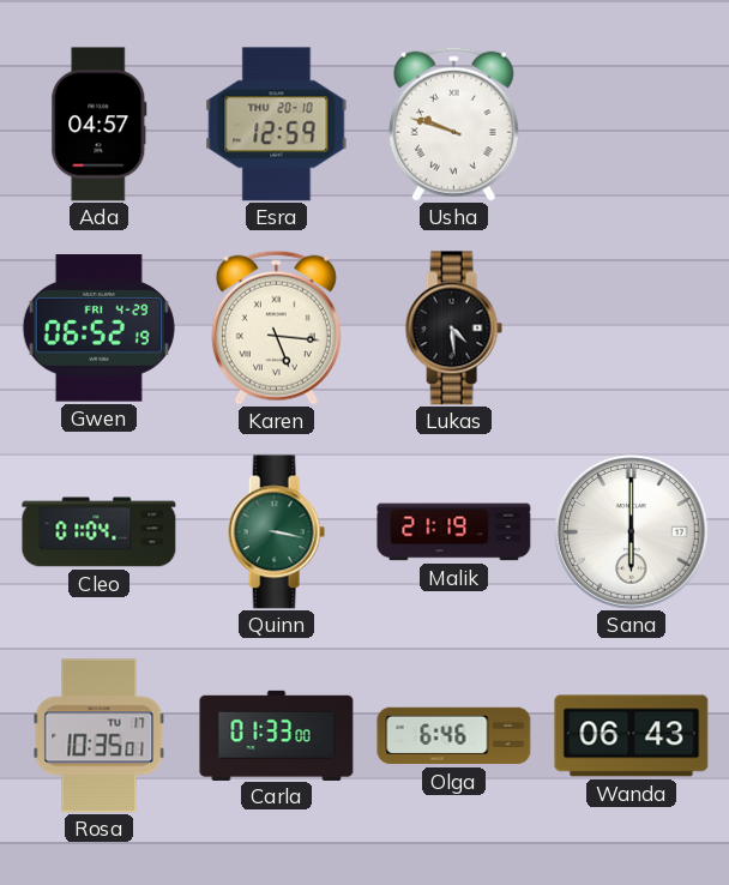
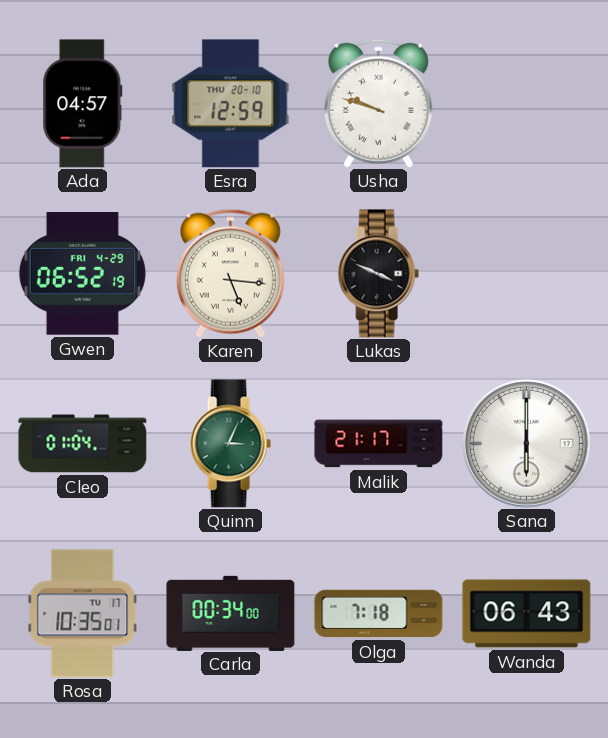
Lukas: 4:29 -> 3:49
Quinn: 3:17 -> 3:04
Malik: 21:19 -> 21:17
Carla: 01:33 -> 00:34
Olga: 6:46 -> 7:18
